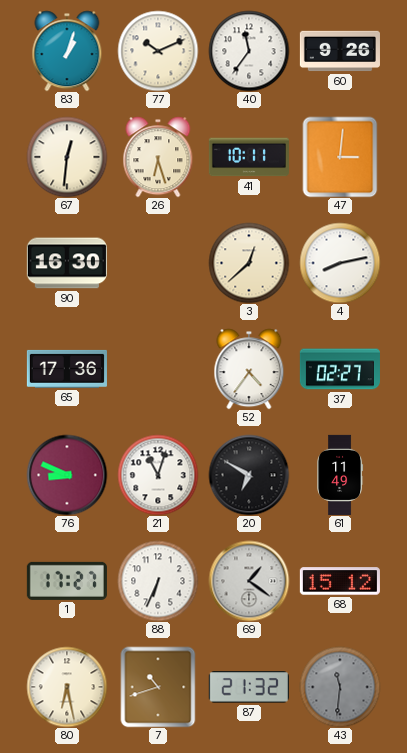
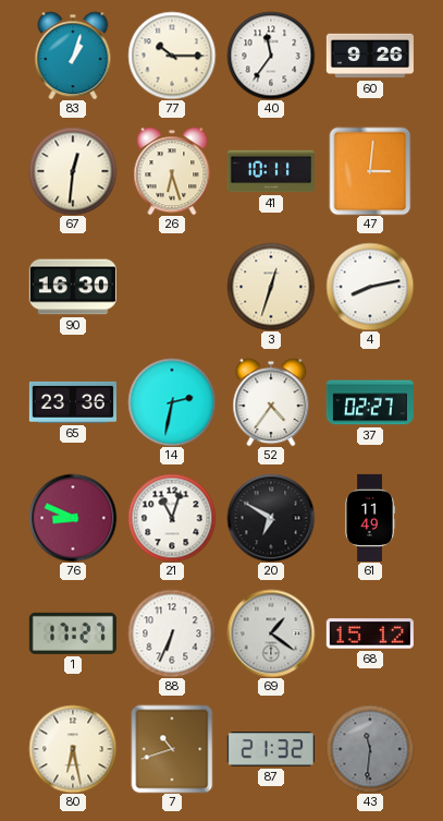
77: 10:11 -> 10:15
3: 12:38 -> 12:33
65: 17:36 -> 23:36
14: none -> 2:32
